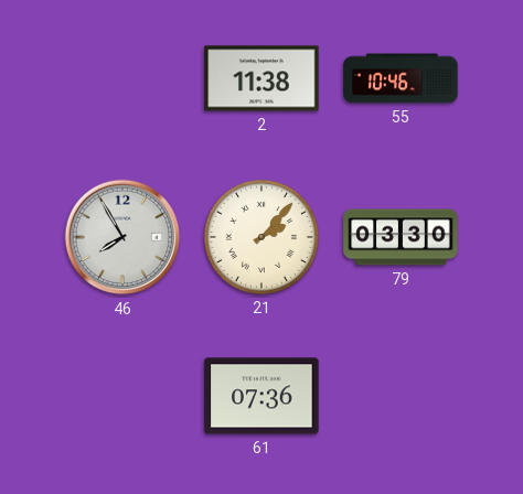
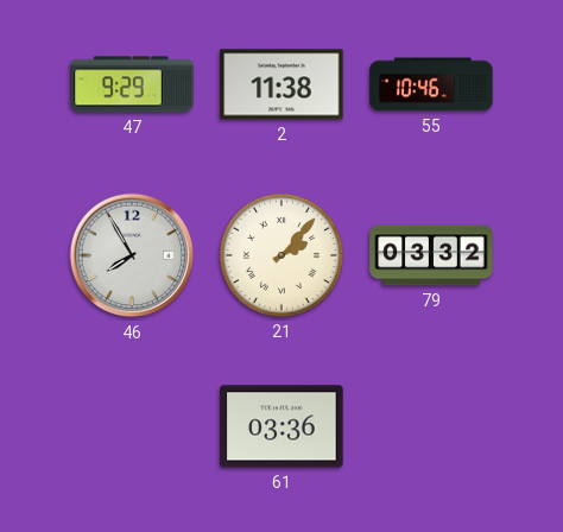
47: none -> 9:29
79: 03:30 -> 03:32
61: 07:36 -> 03:36
